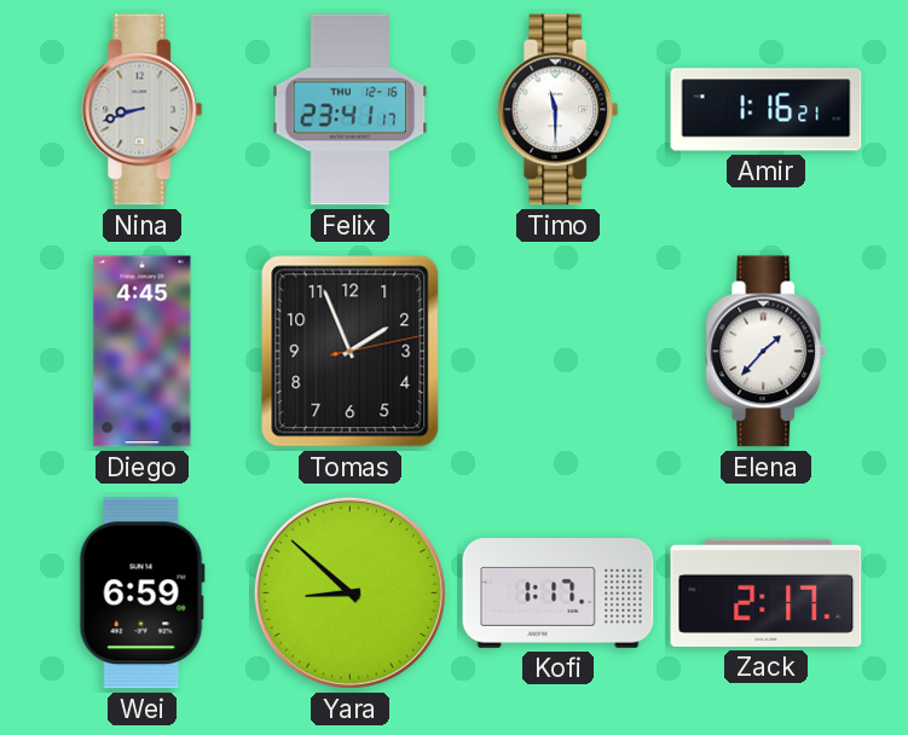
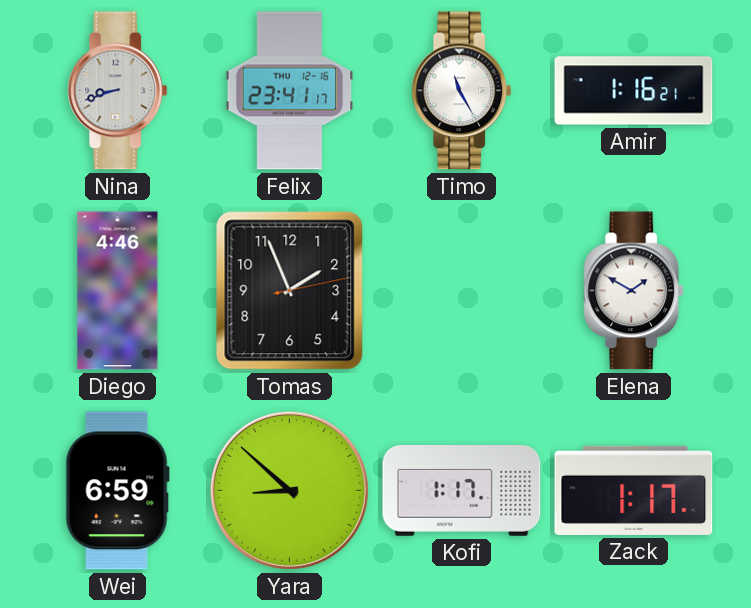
Timo: 11:30 -> 11:25
Diego: 4:45 -> 4:46
Elena: 1:37 -> 1:50
Zack: 2:17 -> 1:17
